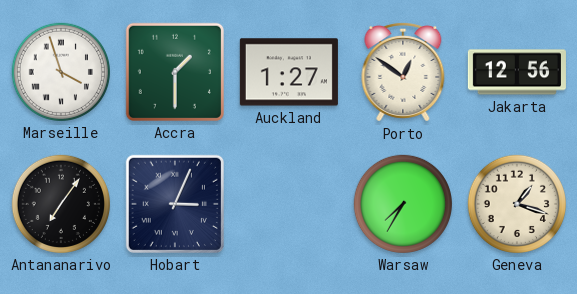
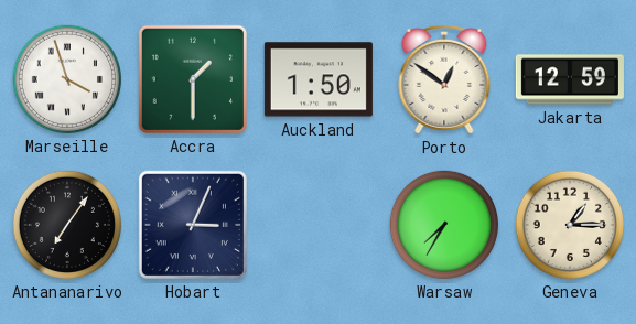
Auckland: 1:27 -> 1:50
Jakarta: 12:56 -> 12:59
Geneva: 1:18 -> 1:15
